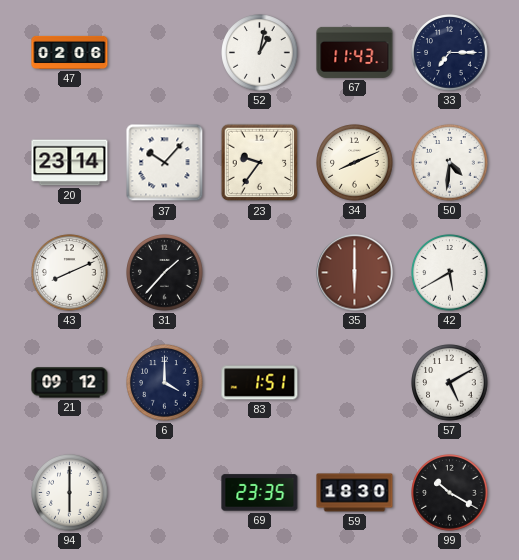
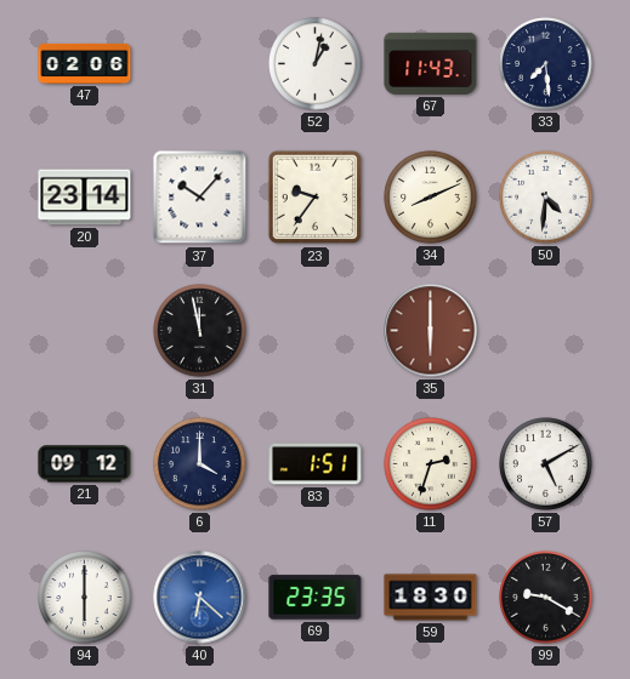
33: 7:15 -> 7:29
43: 8:11 -> none
31: 1:37 -> 11:58
42: 5:40 -> none
11: none -> 2:33
40: none -> 6:22
99: 10:20 -> 9:20
